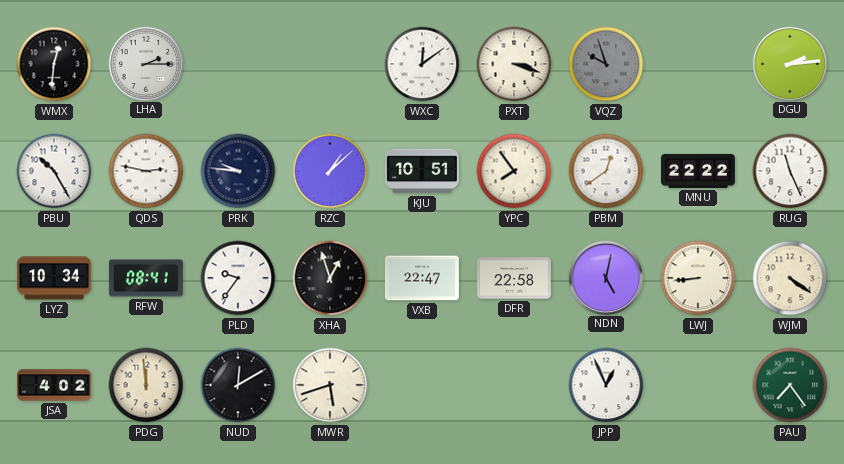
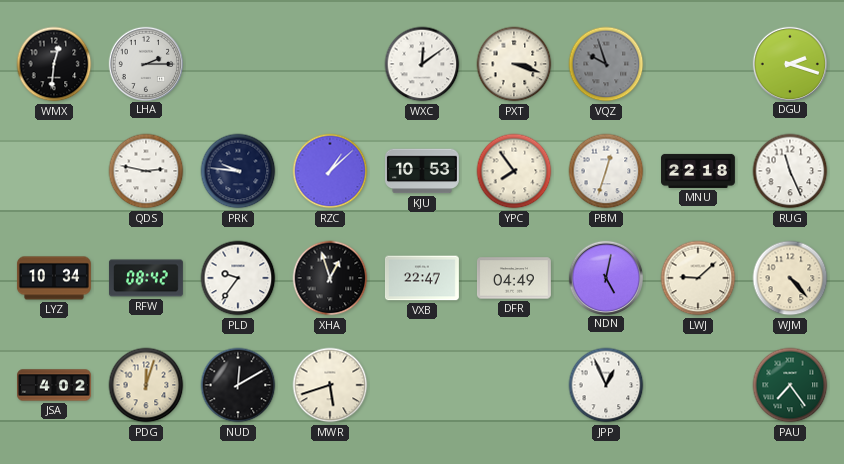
DGU: 2:14 -> 2:18
PBU: 10:25 -> none
KJU: 10:51 -> 10:53
PBM: 12:39 -> 12:33
MNU: 22:22 -> 22:18
RFW: 08:41 -> 08:42
DFR: 22:58 -> 04:49
LWJ: 8:44 -> 9:08
WJM: 4:21 -> 4:23
PDG: 11:59 -> 12:03
